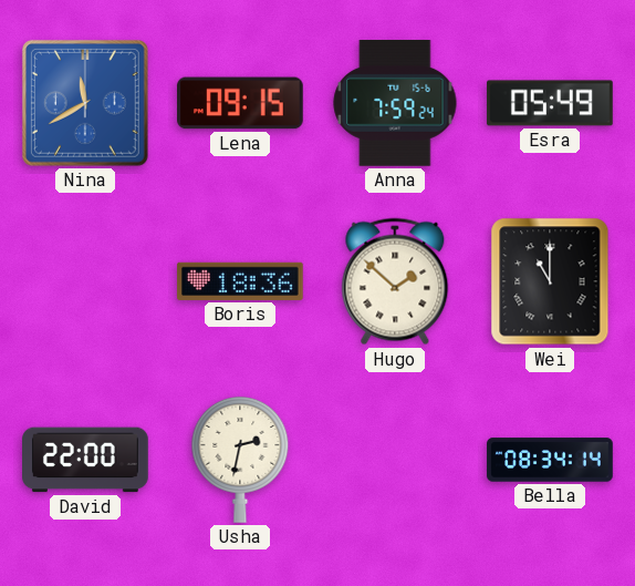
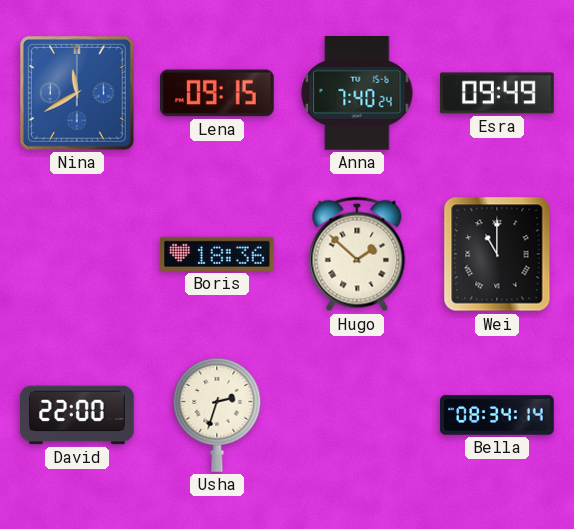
Anna: 7:59 -> 7:40
Esra: 05:49 -> 09:49
Usha: 2:32 -> 2:33
